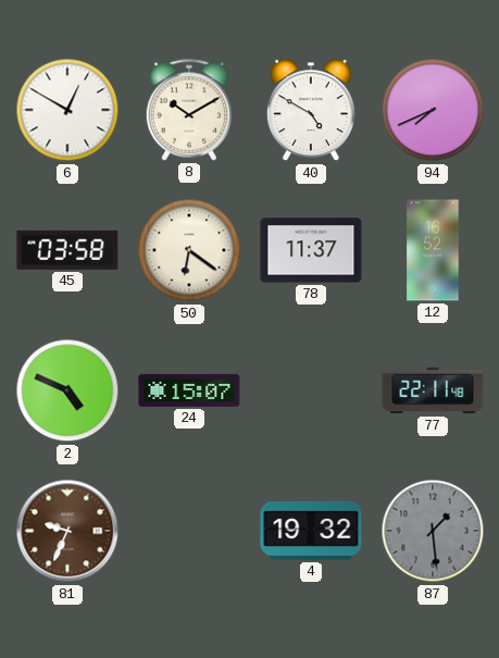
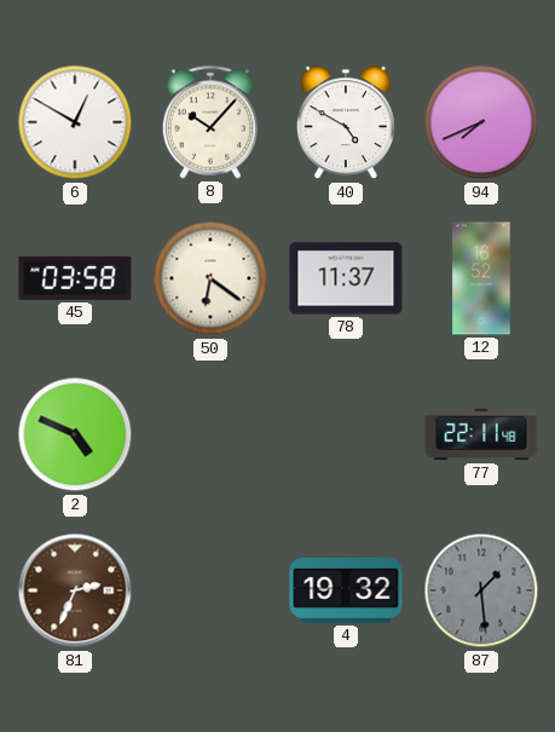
8: 10:10 -> 10:07
24: 15:07 -> none
81: 9:34 -> 2:34
